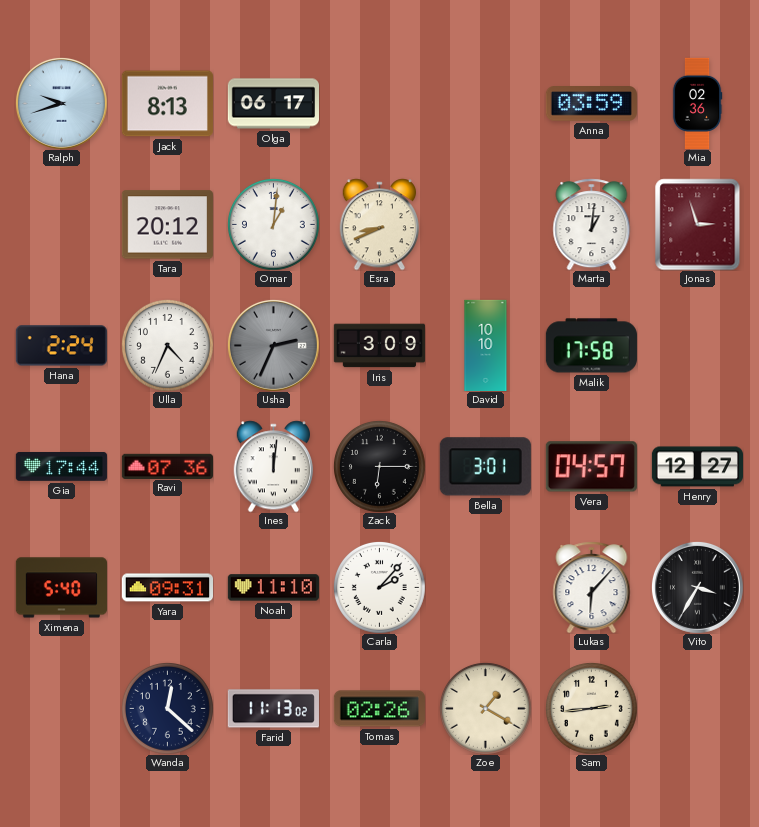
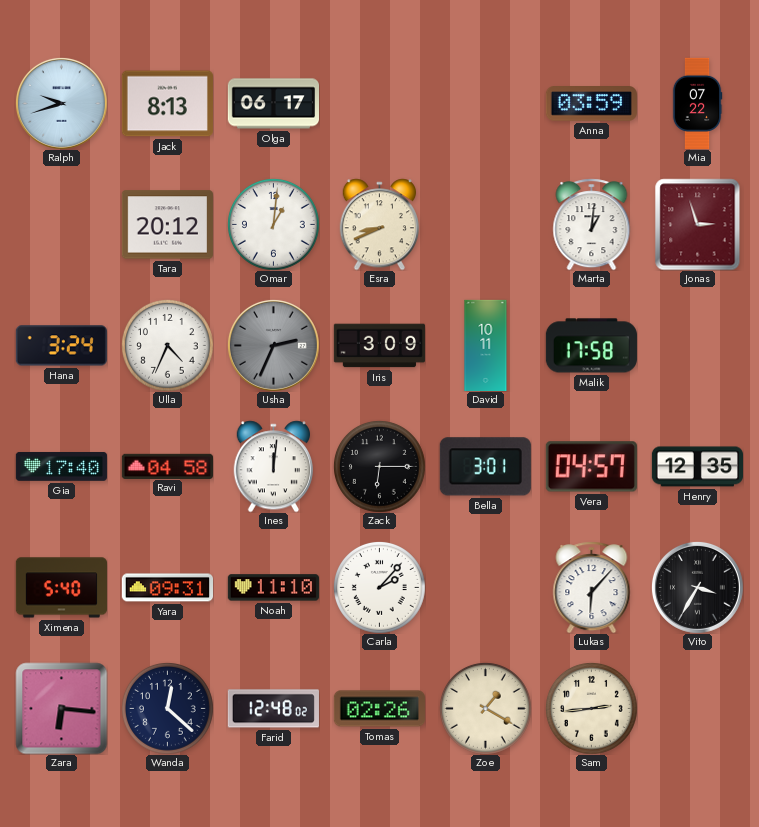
Mia: 02:36 -> 07:22
Hana: 2:24 -> 3:24
David: 10:10 -> 10:11
Gia: 17:44 -> 17:40
Ravi: 07:36 -> 04:58
Henry: 12:27 -> 12:35
Zara: none -> 6:16
Farid: 11:13 -> 12:48
